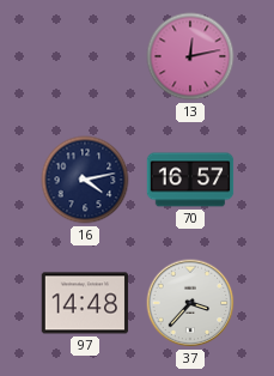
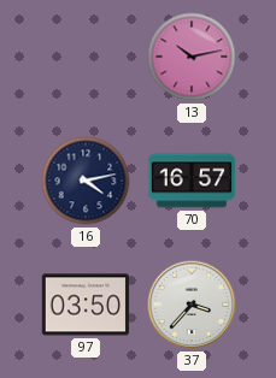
13: 12:13 -> 10:13
97: 14:48 -> 03:50
